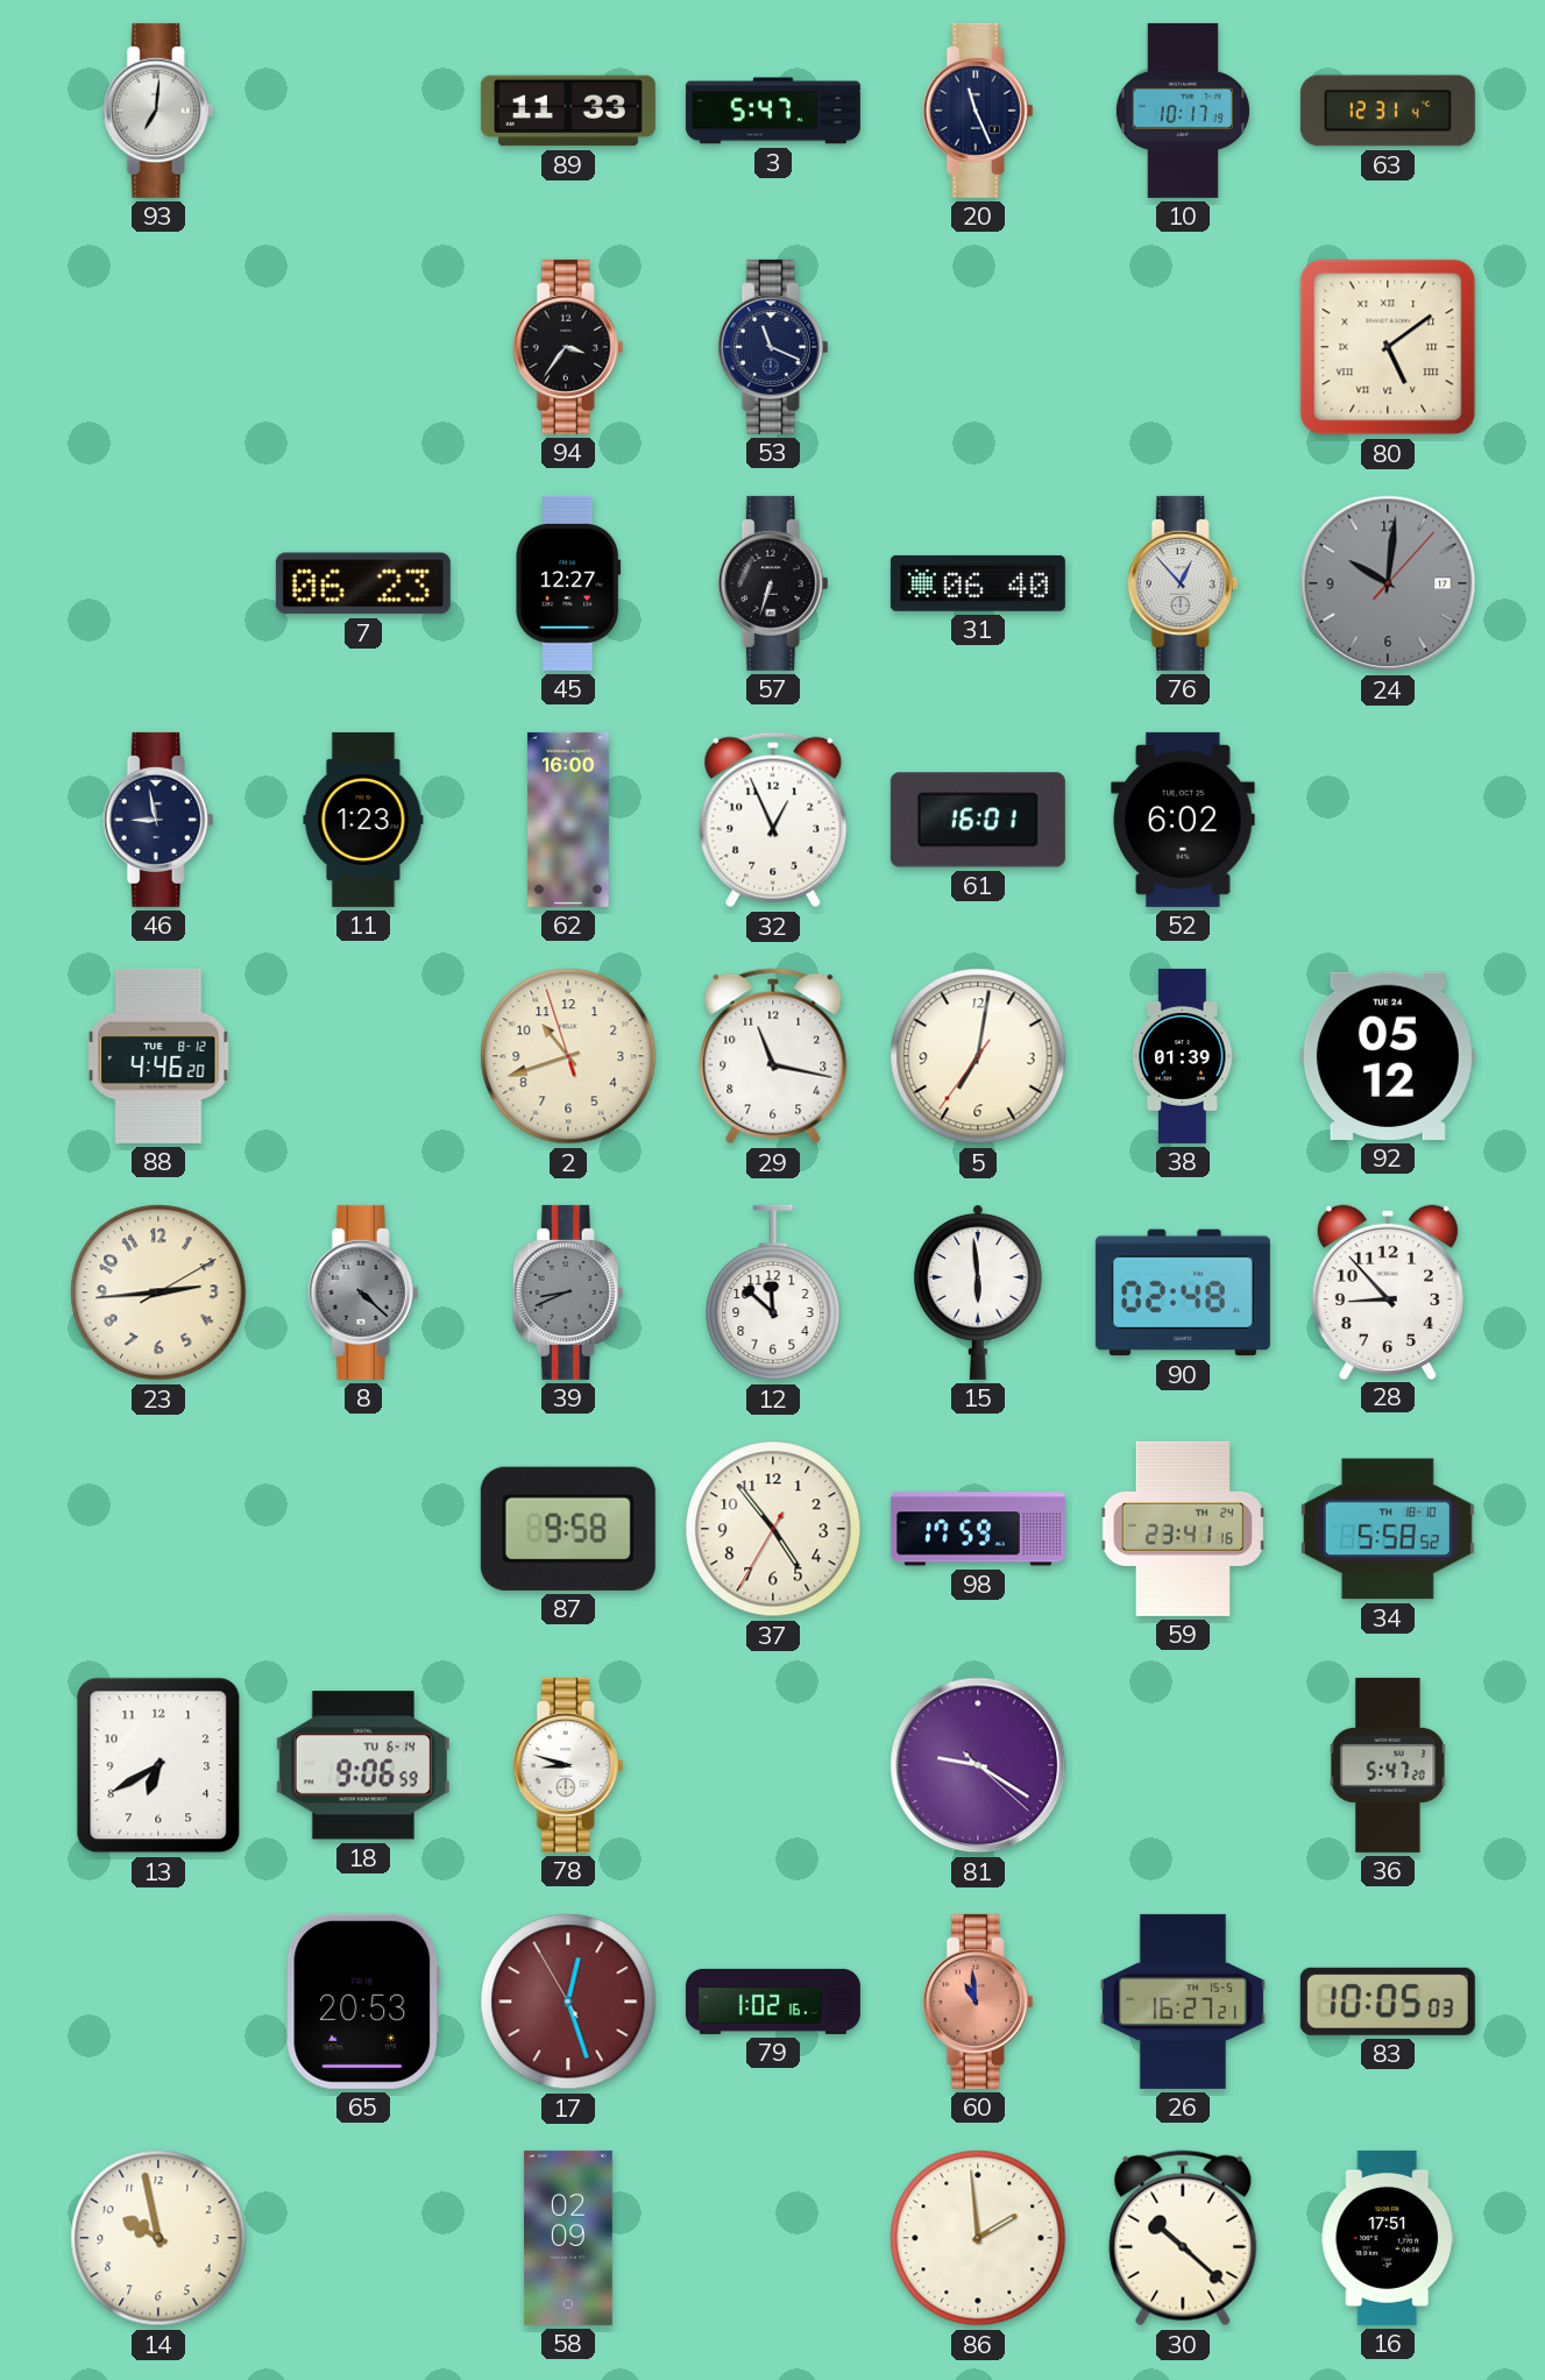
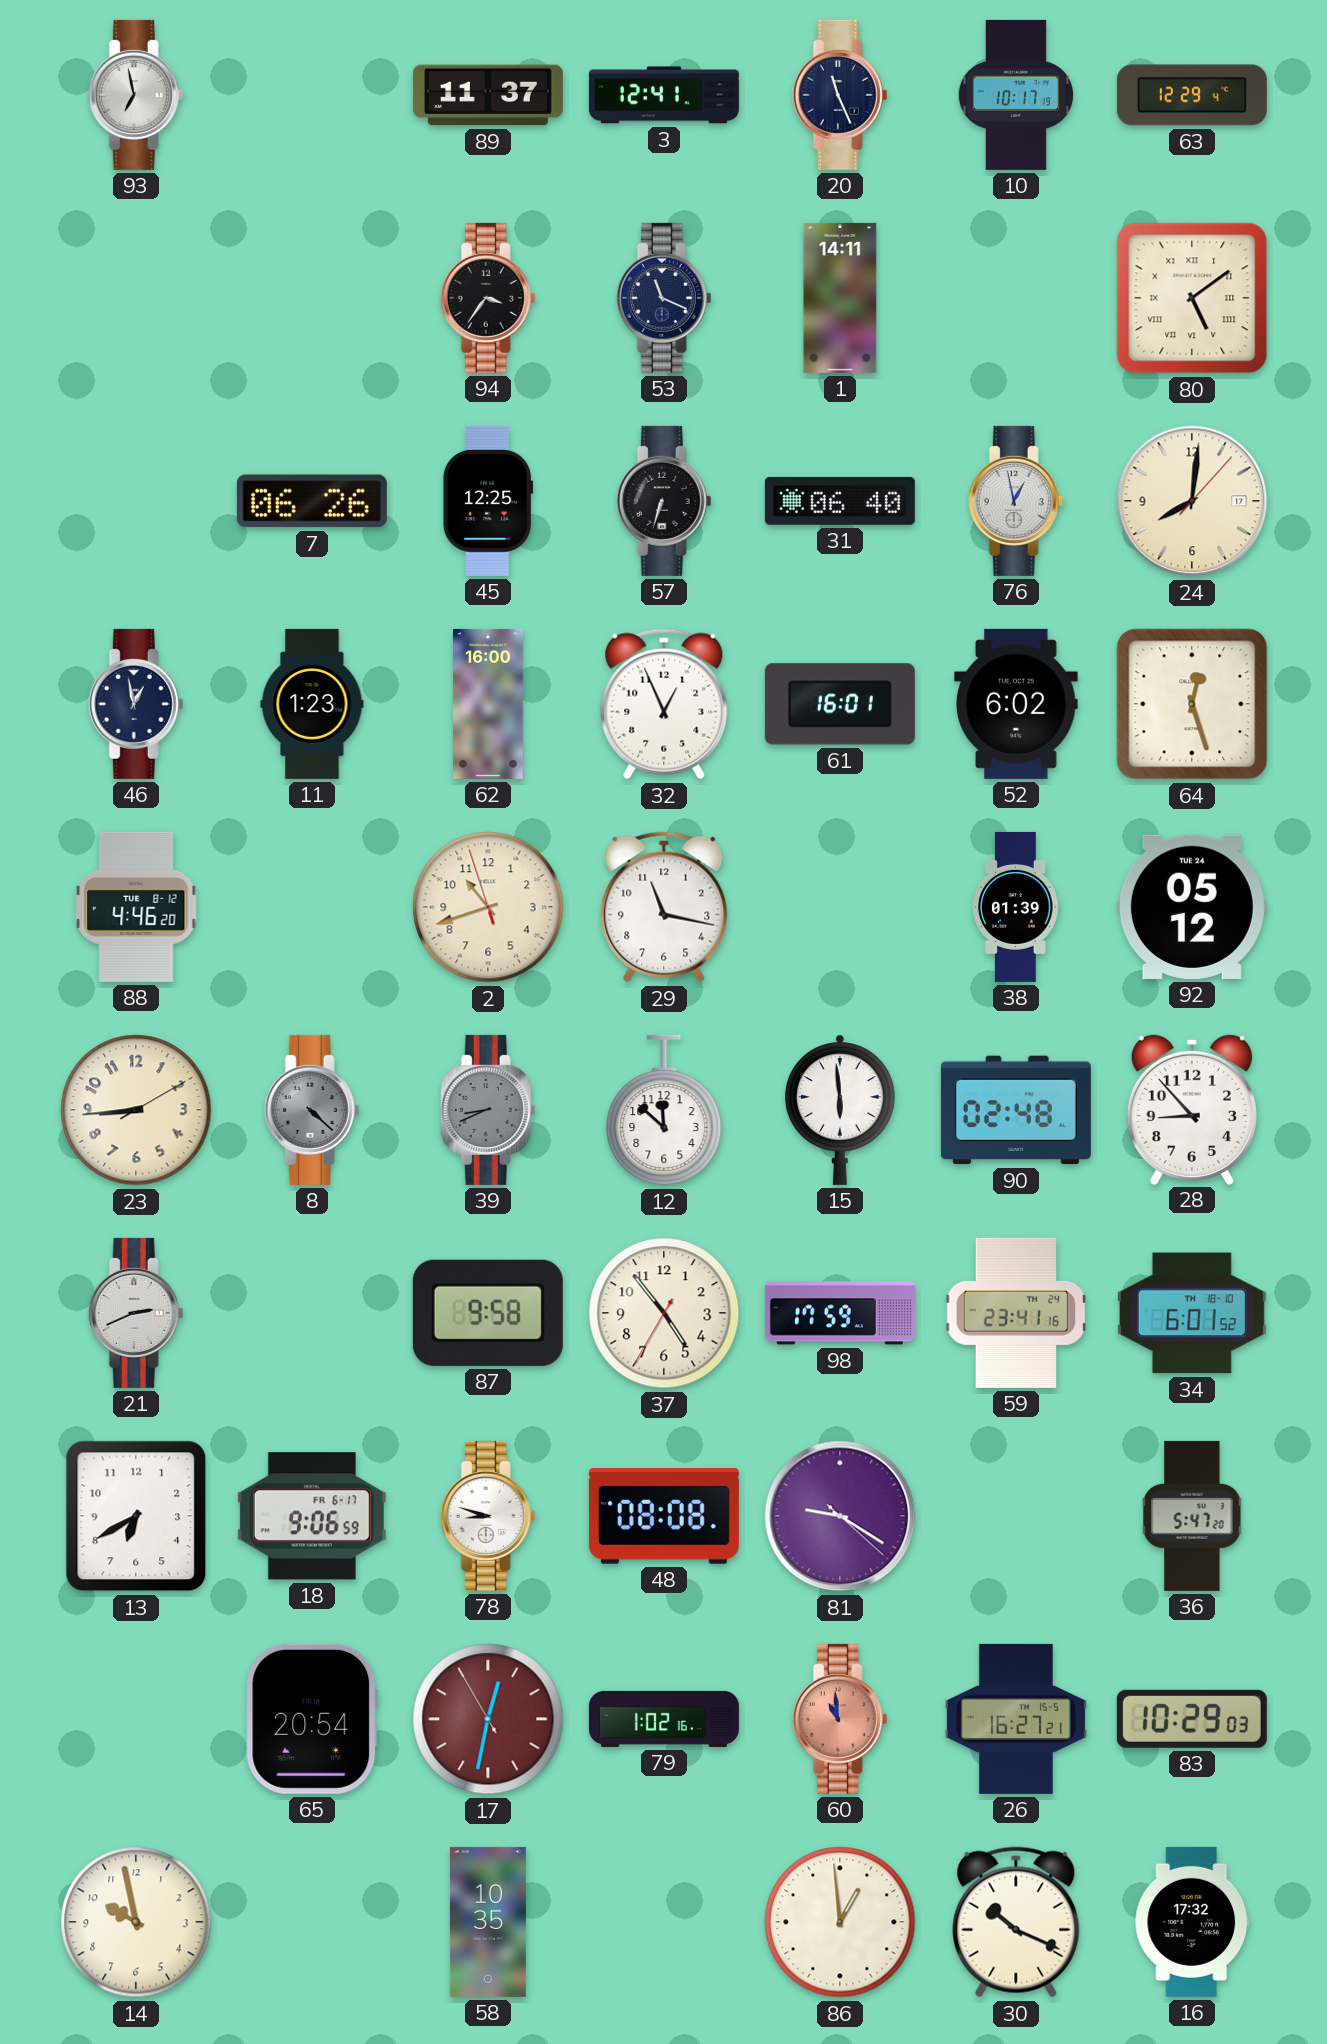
93: 7:01 -> 6:58
89: 11:33 -> 11:37
3: 5:47 -> 12:41
63: 12:31 -> 12:29
1: none -> 14:11
7: 06:23 -> 06:26
45: 12:27 -> 12:25
76: 12:53 -> 12:58
24: 10:01 -> 8:01
24 dial: grey -> cream
46: 8:58 -> 12:58
64: none -> 12:27
5: 7:01 -> none
23: 2:44 -> 8:44
21: none -> 2:41
34: 5:58 -> 6:01
18 date: TU 6-14 -> FR 6-17
48: none -> 08:08
65: 20:53 -> 20:54
17: 12:26 -> 12:31
83: 10:05 -> 10:29
58: 02:09 -> 10:35
86: 1:59 -> 12:59
30: 10:22 -> 10:19
16: 17:51 -> 17:32
